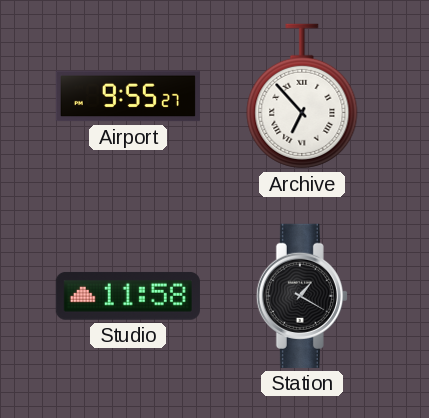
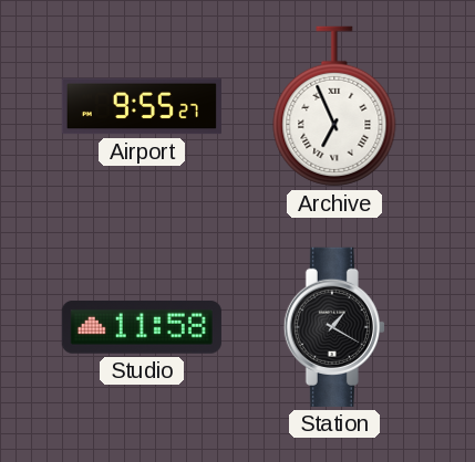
Archive: 6:53 -> 6:56
